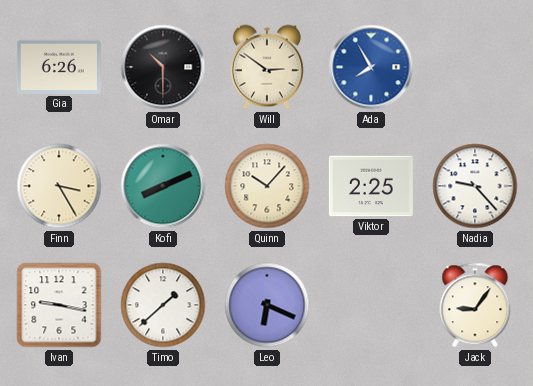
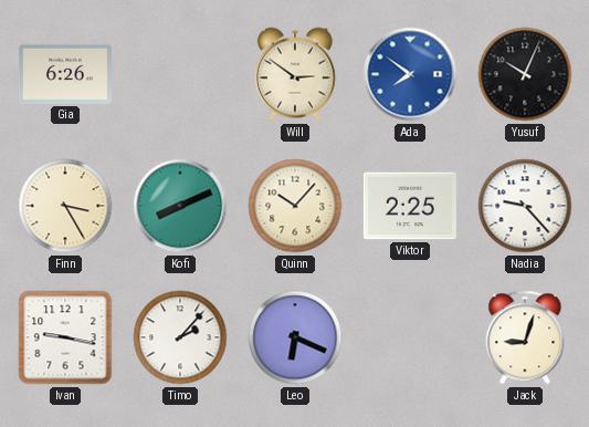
Omar: 10:30 -> none
Ada: 7:55 -> 7:51
Yusuf: none -> 10:04
Timo: 1:38 -> 2:07
Jack: 9:06 -> 9:03
